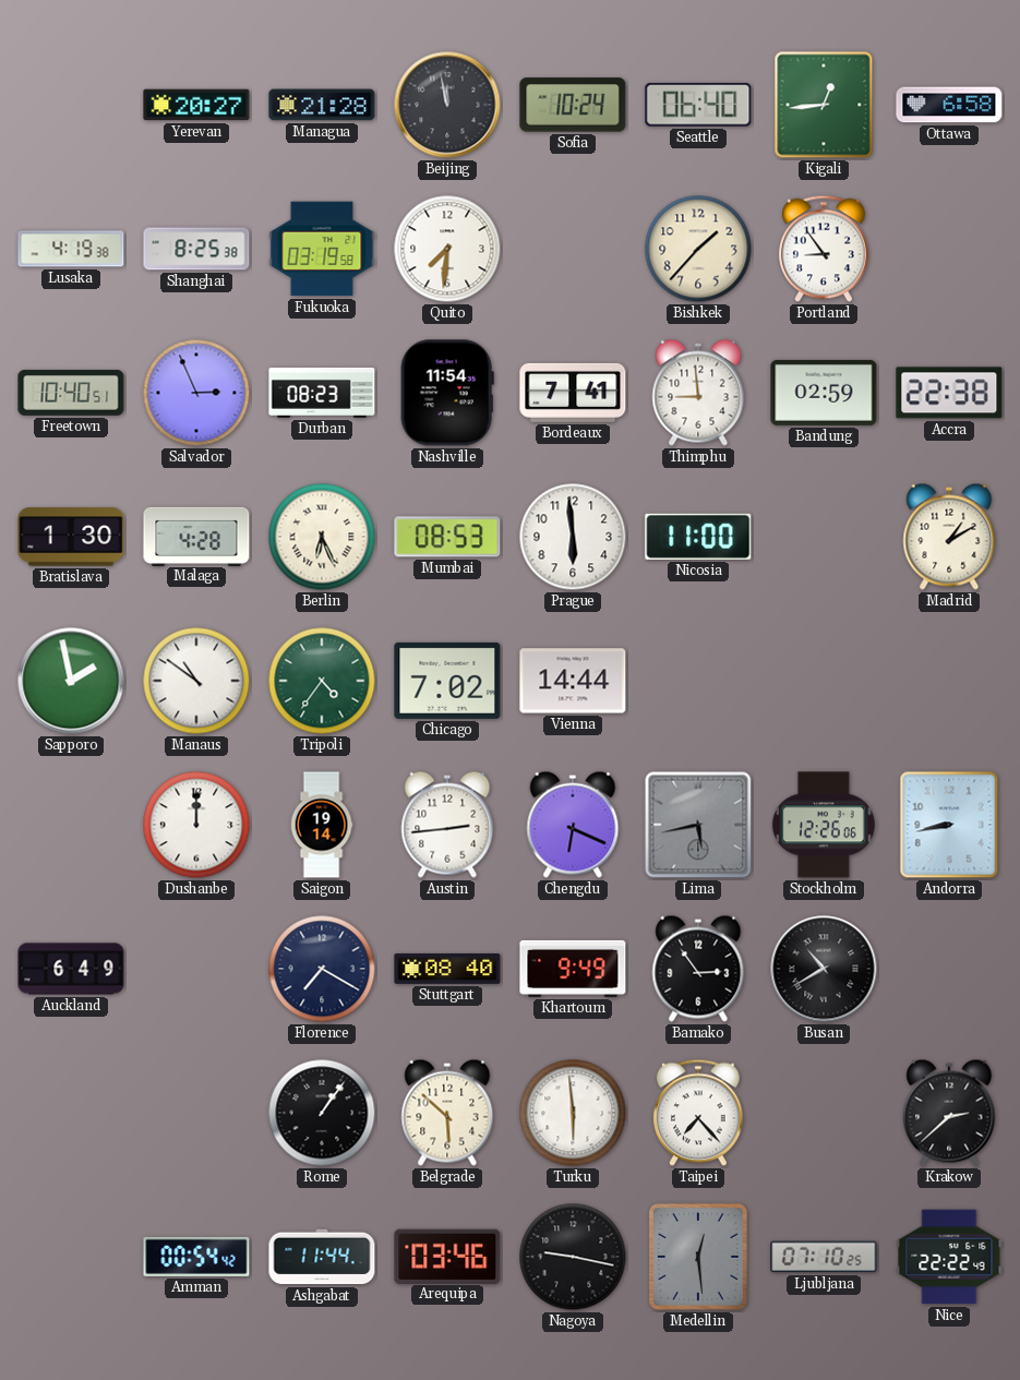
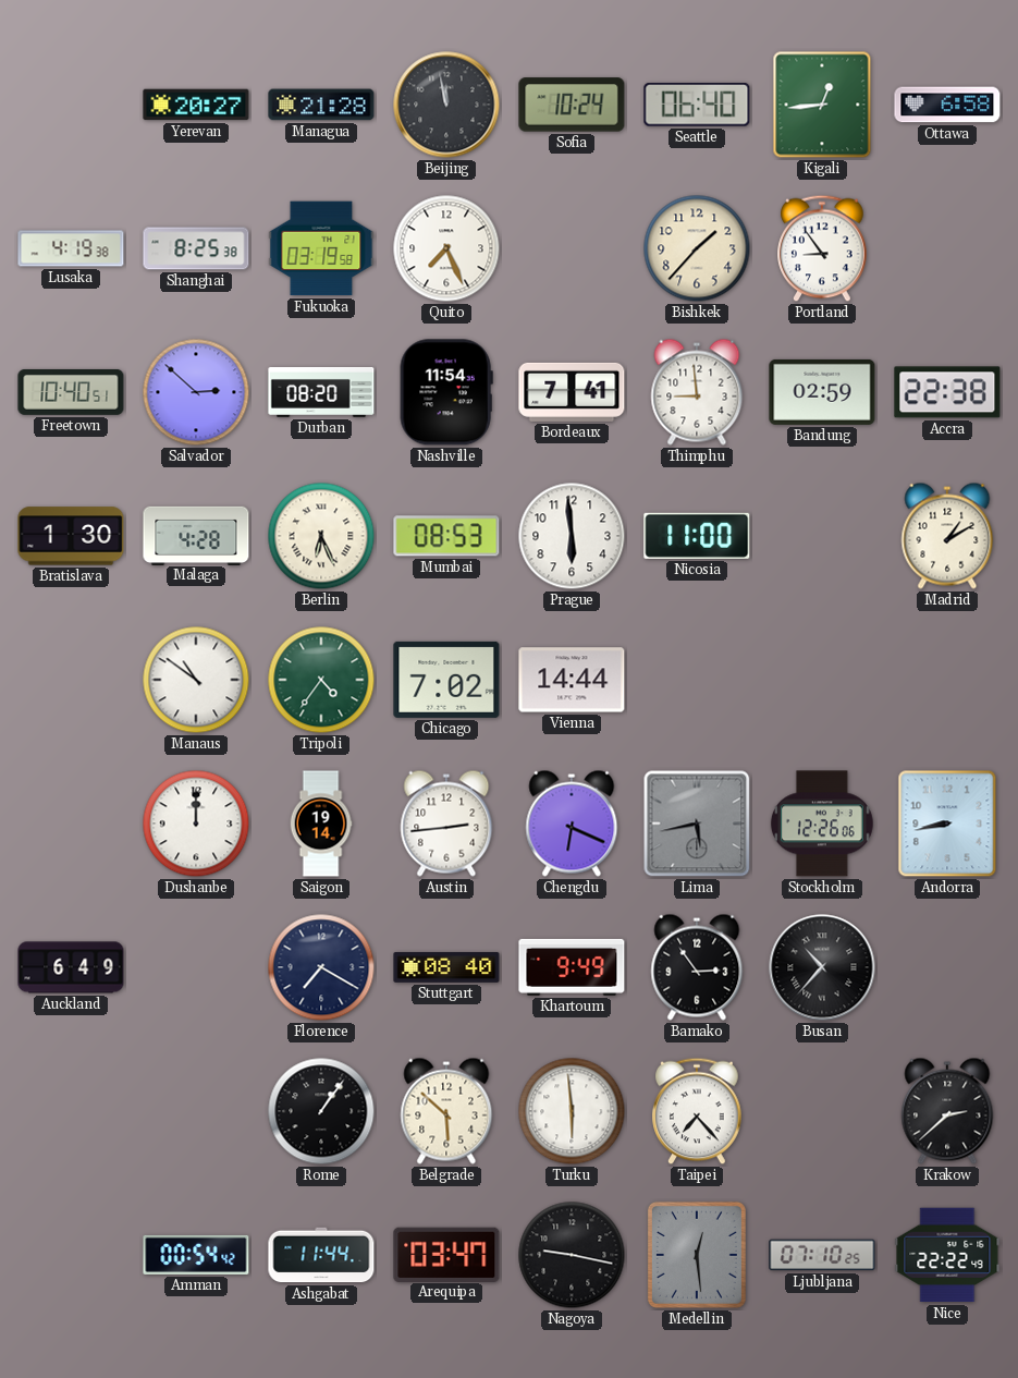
Quito: 7:31 -> 7:26
Salvador: 2:56 -> 2:52
Durban: 08:23 -> 08:20
Sapporo: 1:58 -> none
Busan: 10:40 -> 10:37
Arequipa: 03:46 -> 03:47
